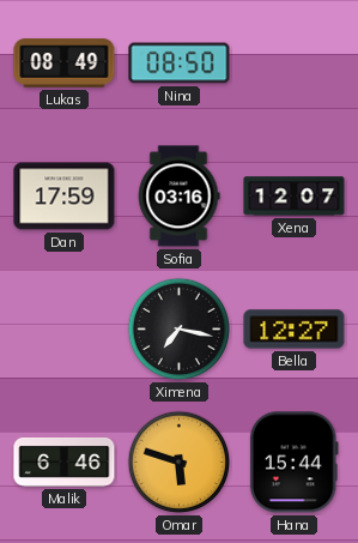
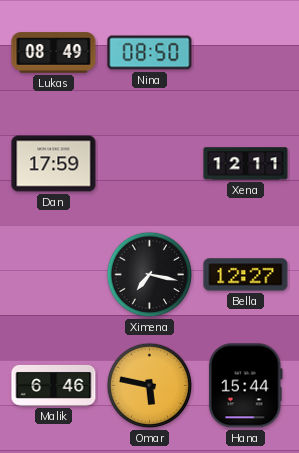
Sofia: 03:16 -> none
Xena: 12:07 -> 12:11
Omar: 5:48 -> 5:47
